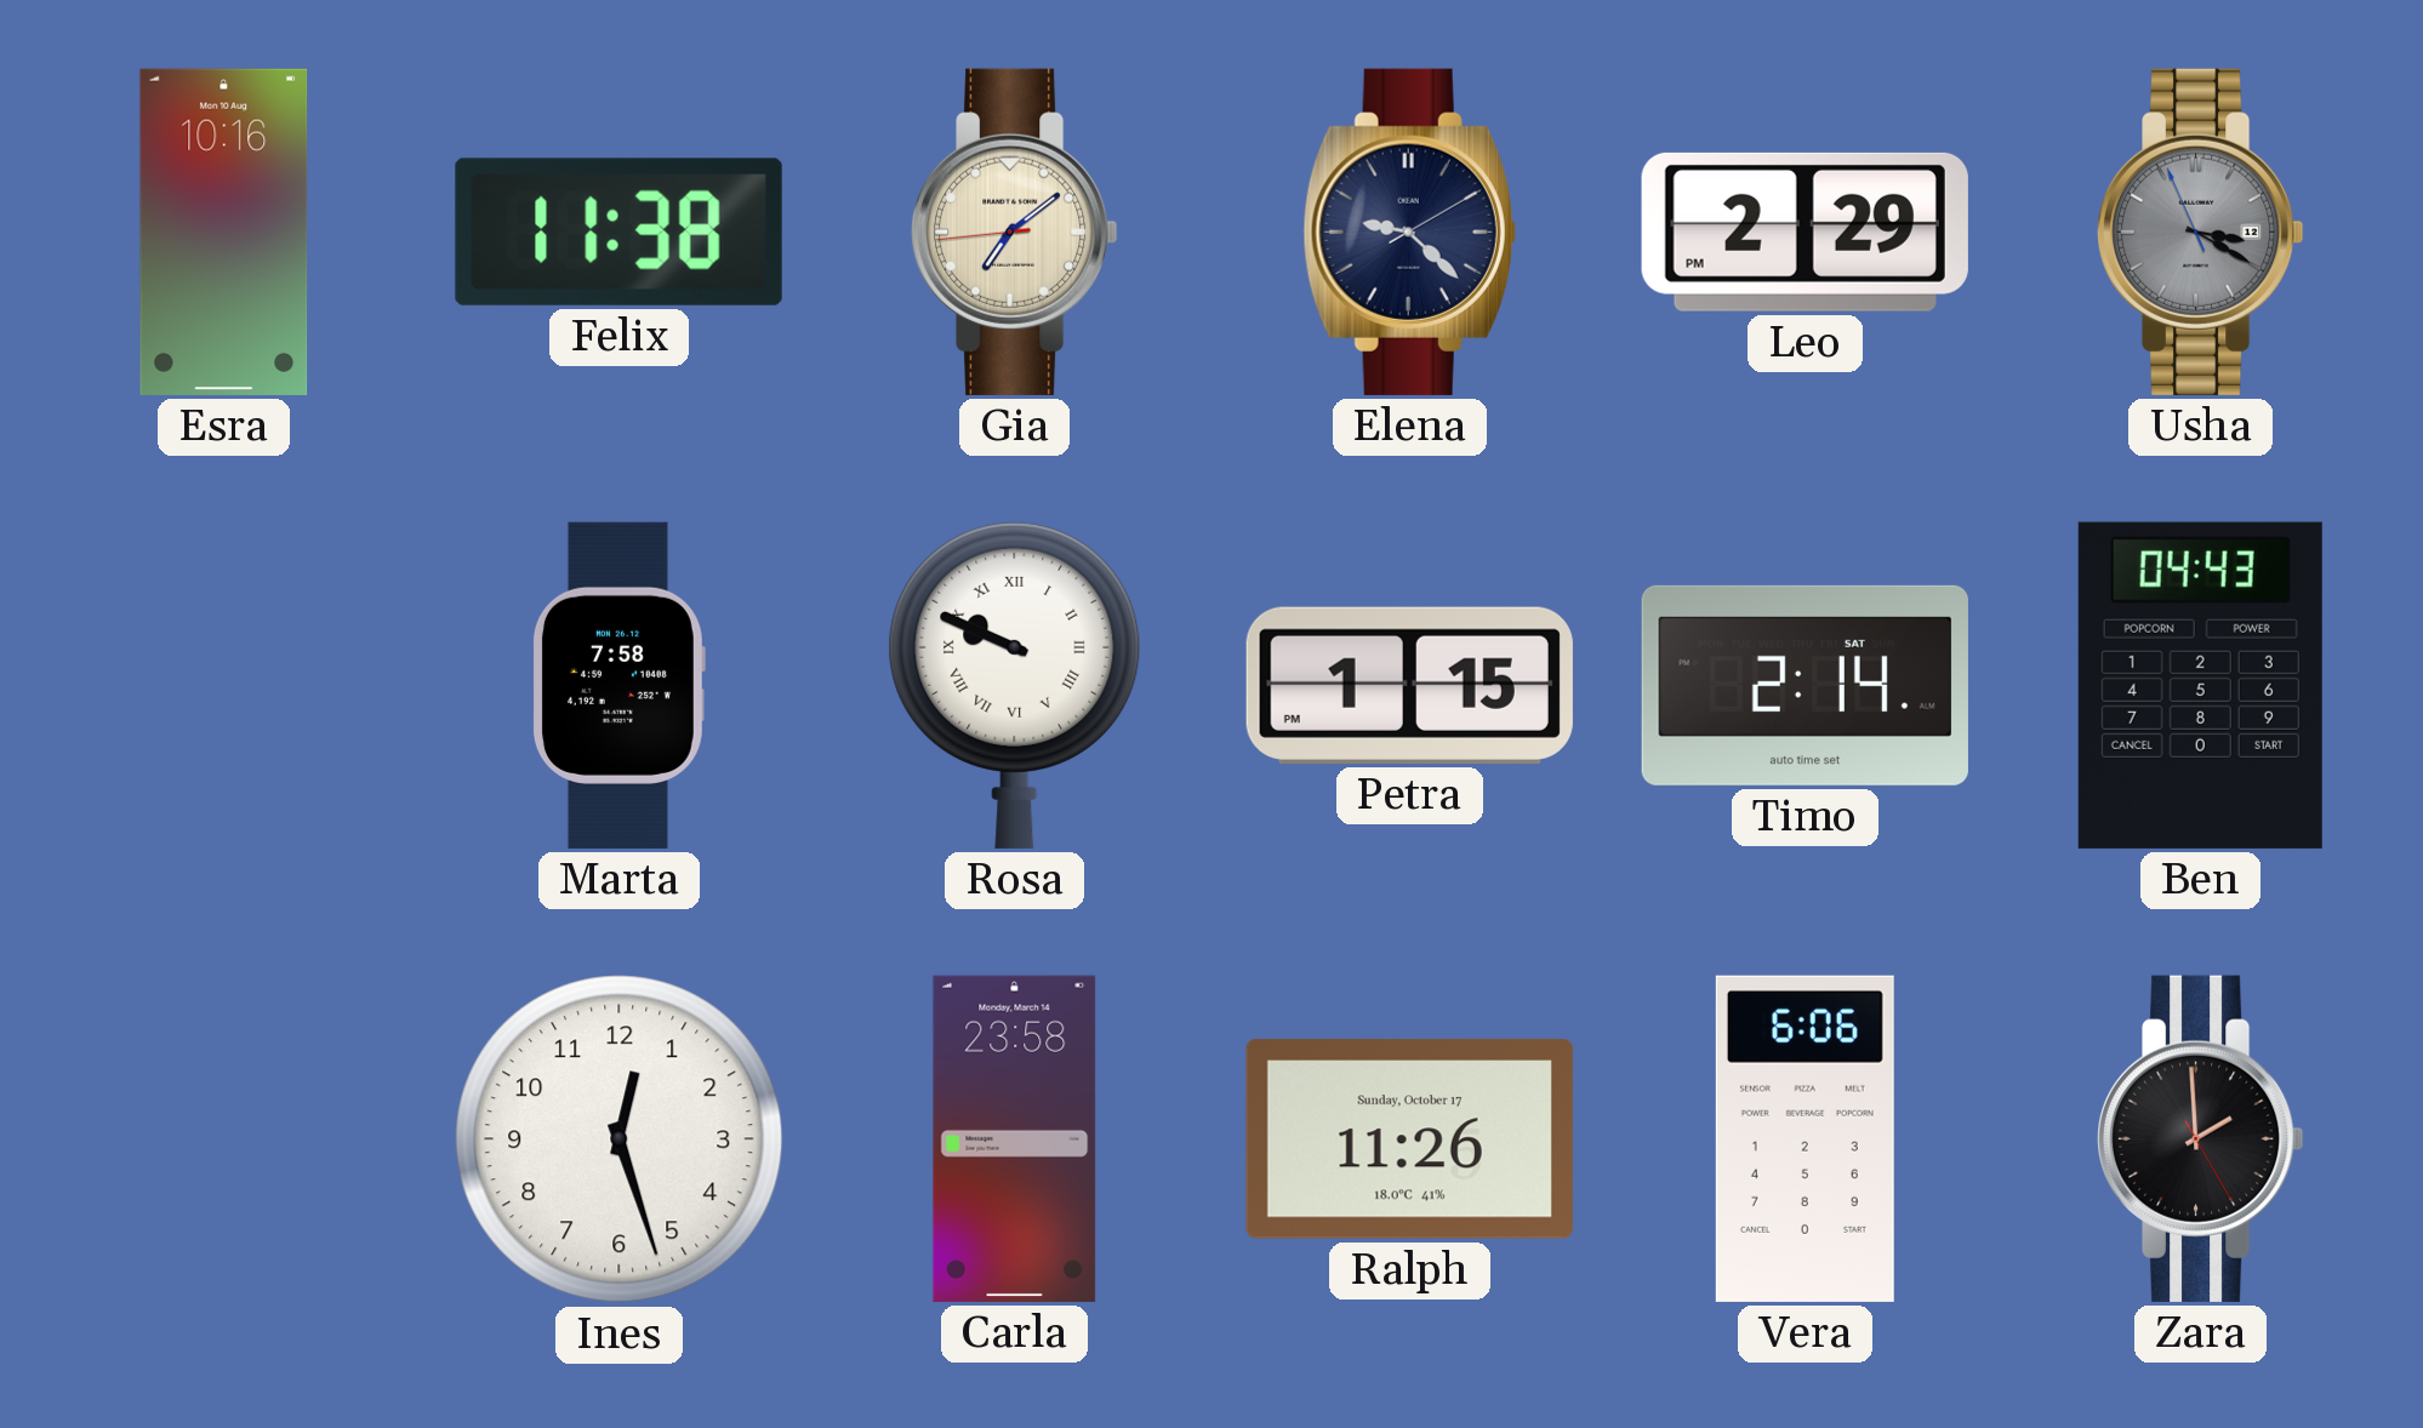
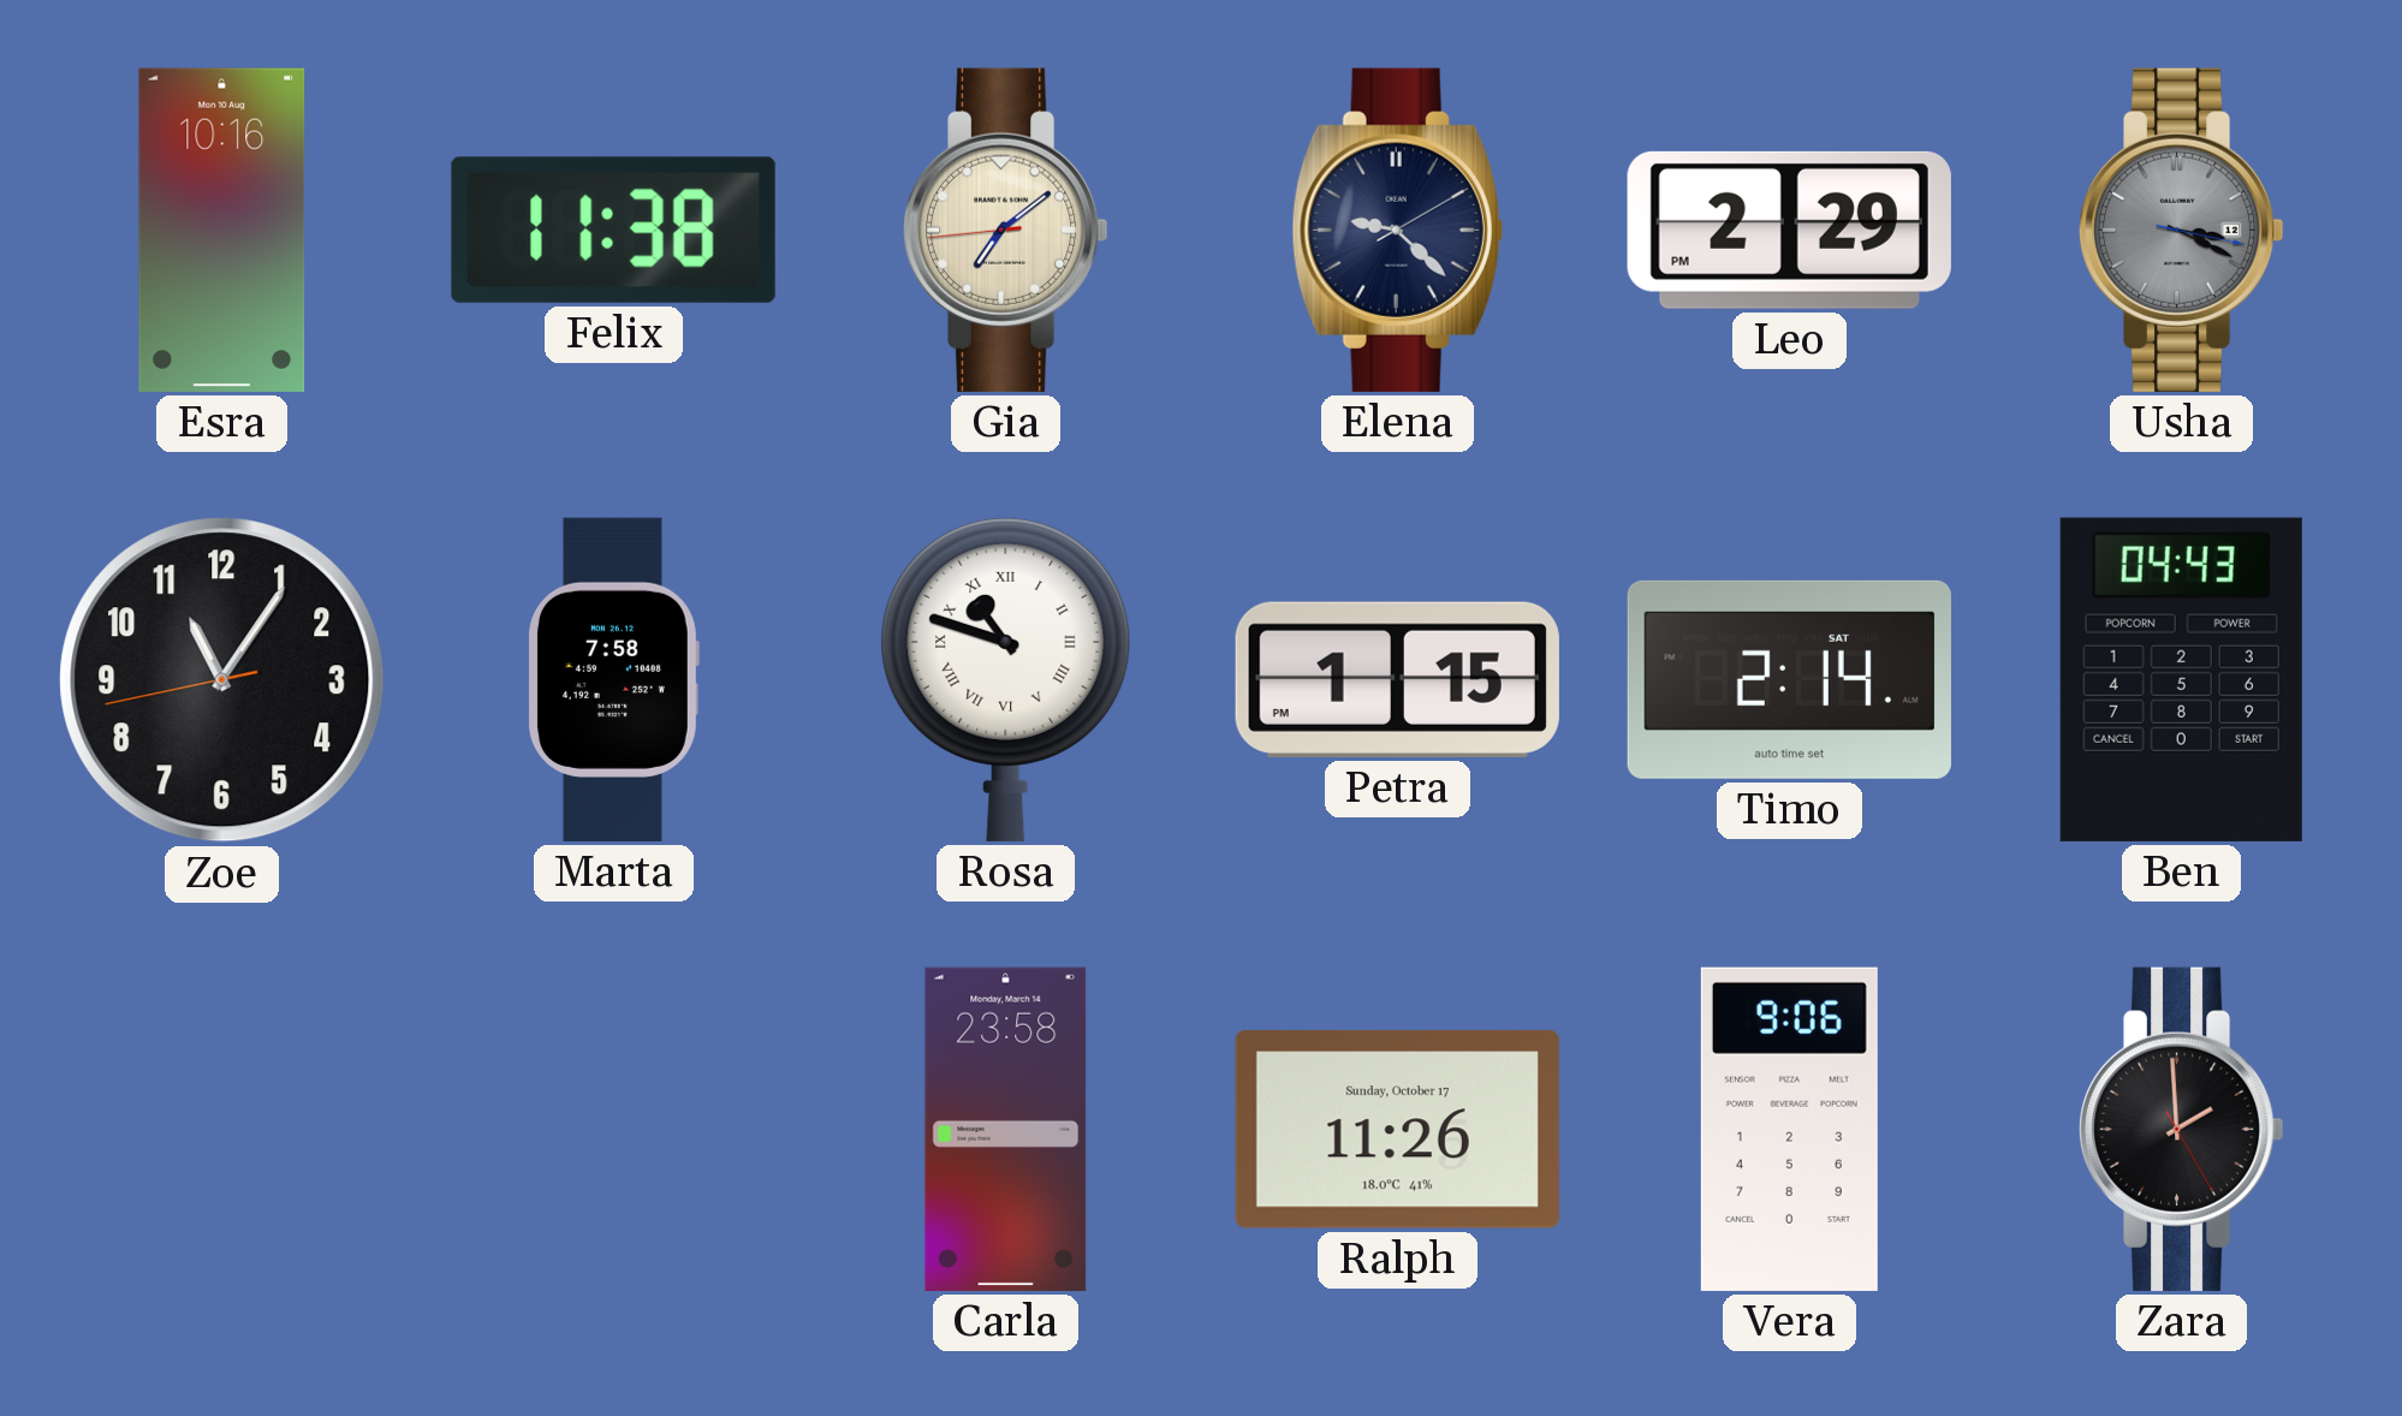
Usha: 3:19:56 -> 3:19:17
Zoe: none -> 11:05
Rosa: 9:49 -> 10:48
Ines: 12:27 -> none
Vera: 6:06 -> 9:06
